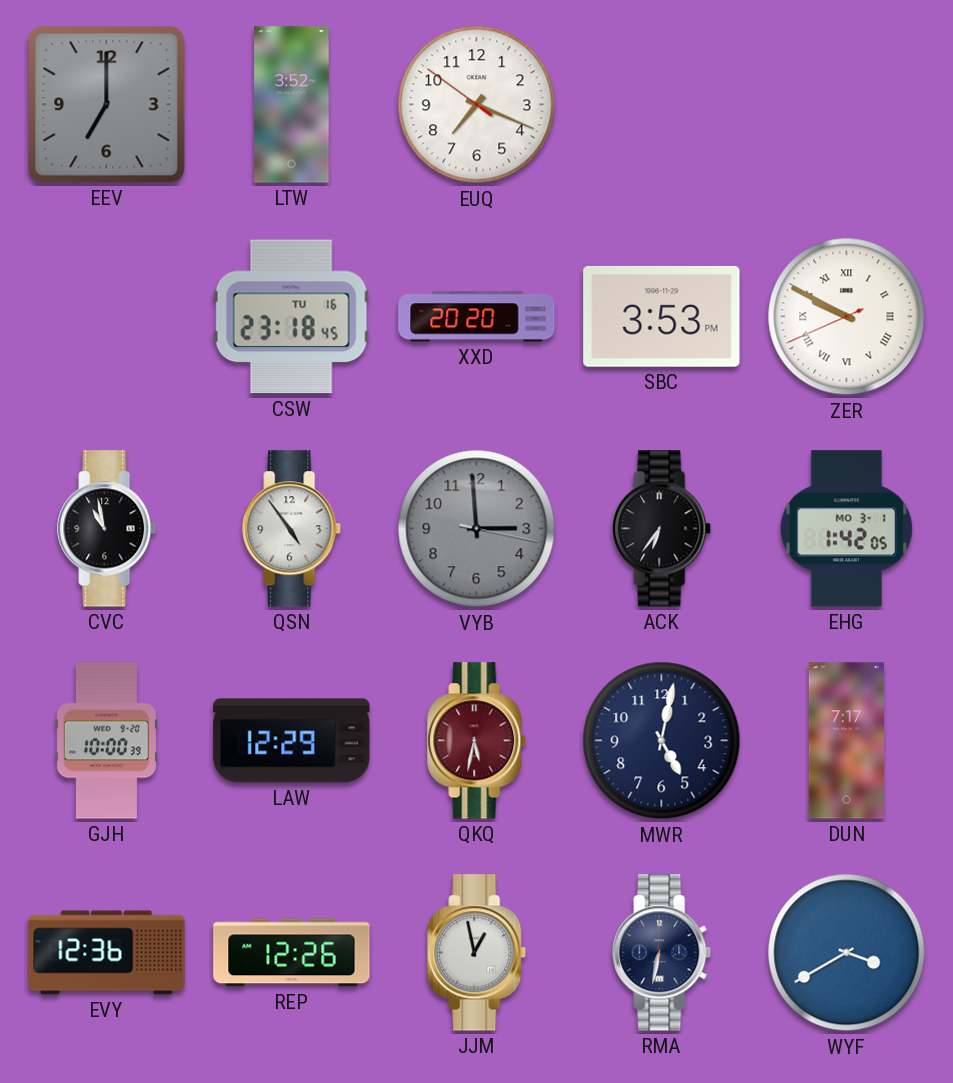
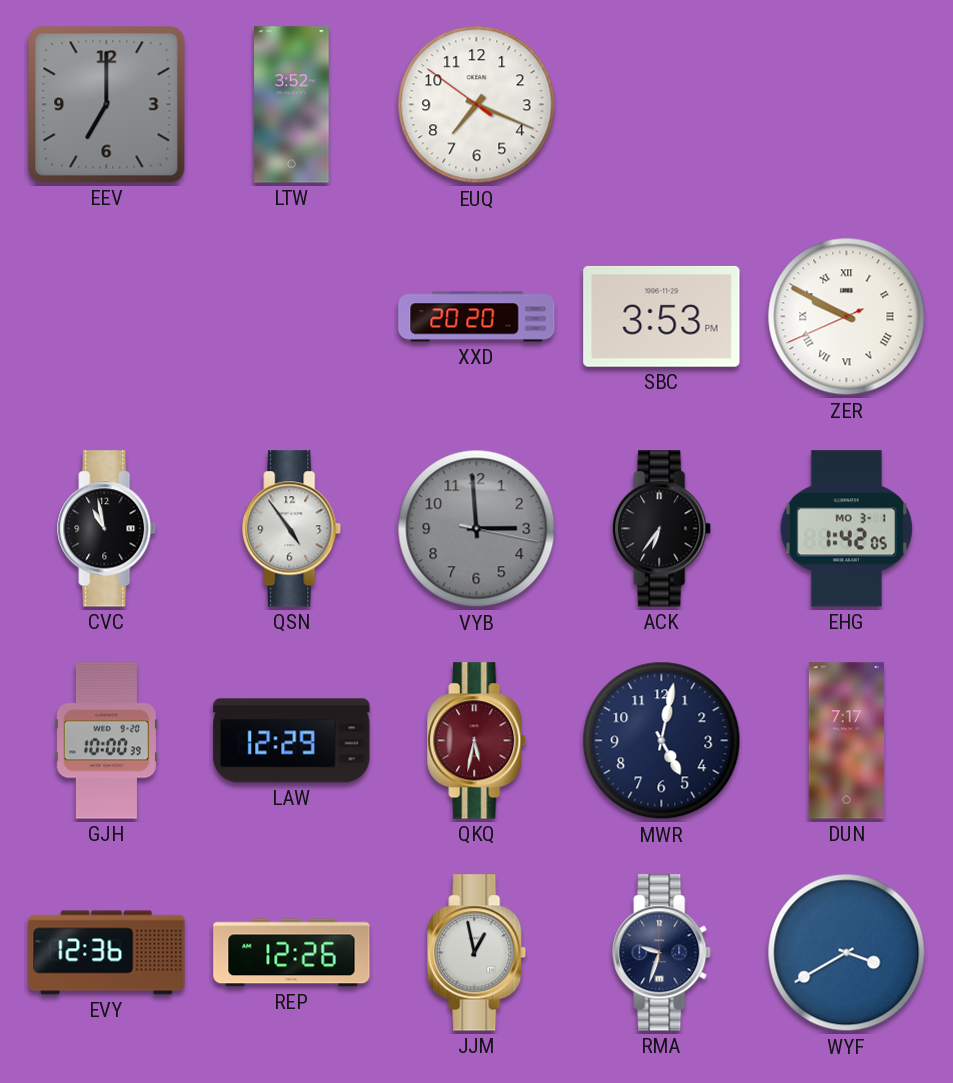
CSW: 23:18 -> none
RMA: 6:32 -> 9:33
